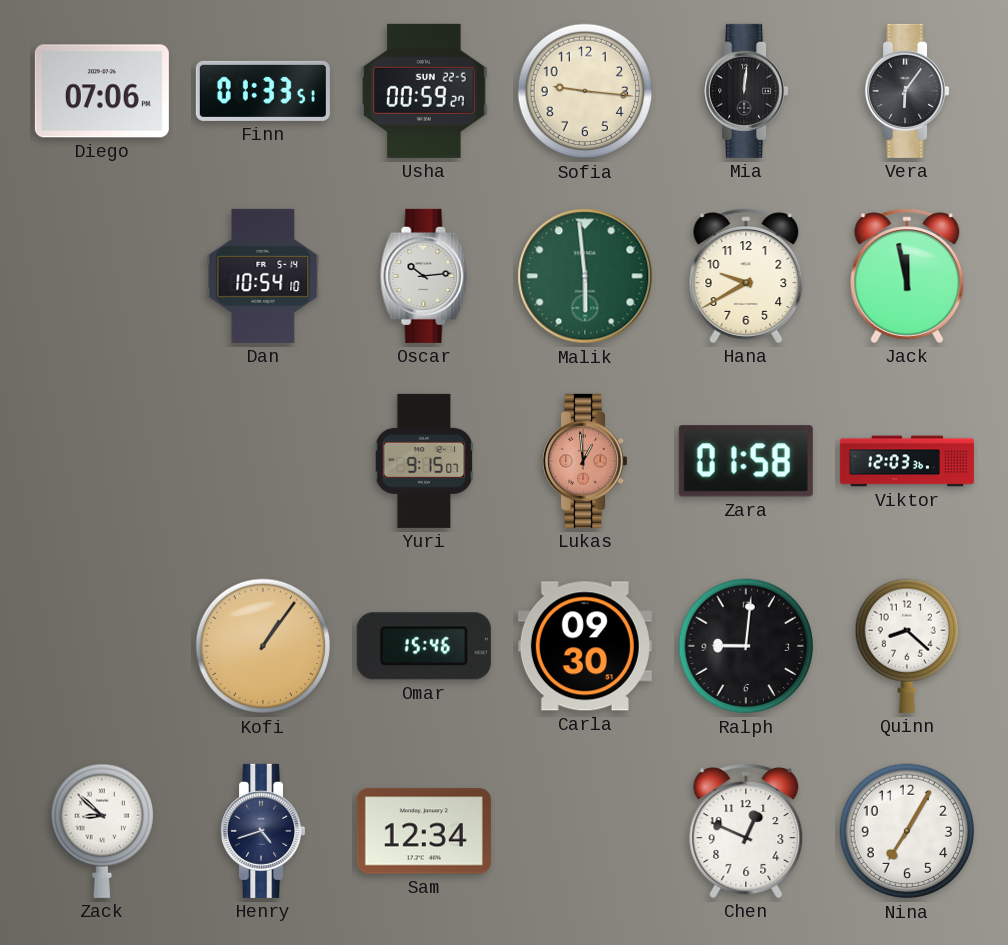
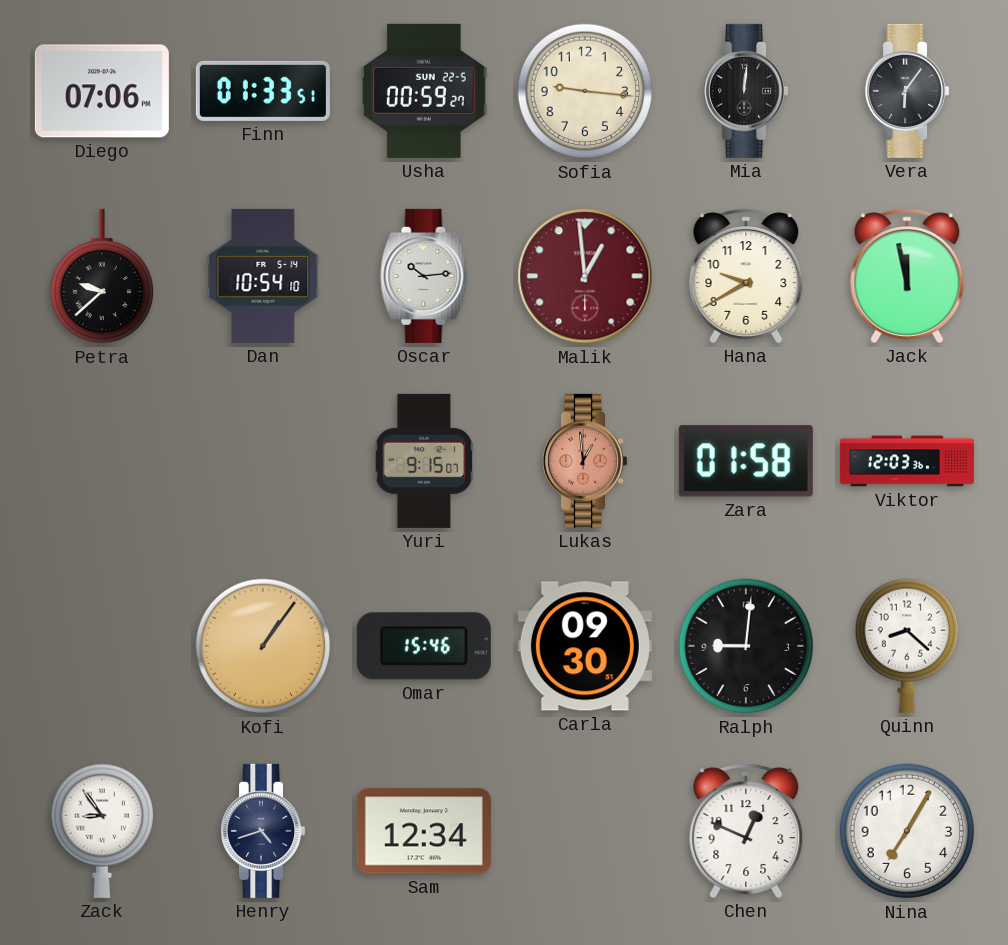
Petra: none -> 9:38
Malik: 5:59 -> 12:59
Malik dial: green -> burgundy
Zack: 8:52 -> 8:54
